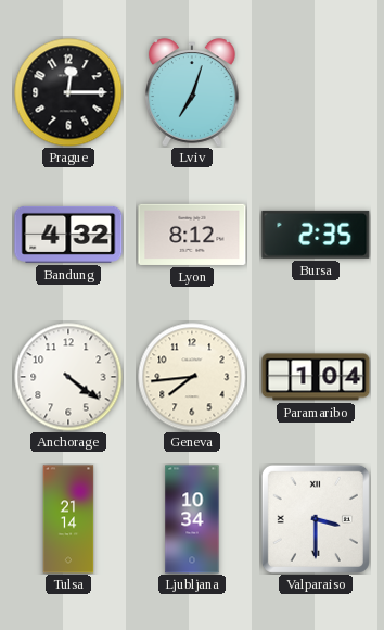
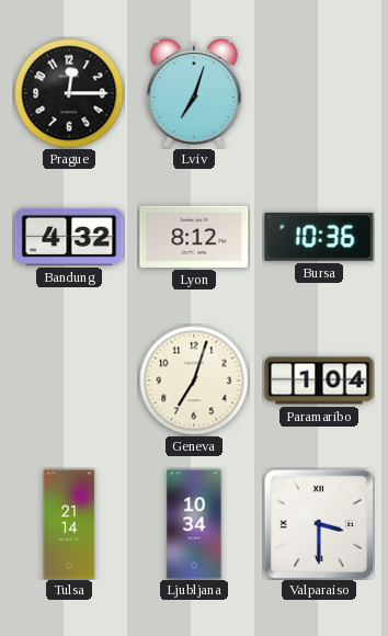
Bursa: 2:35 -> 10:36
Anchorage: 4:21 -> none
Geneva: 7:44 -> 7:03
